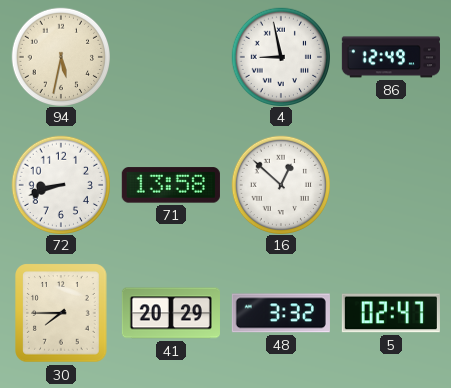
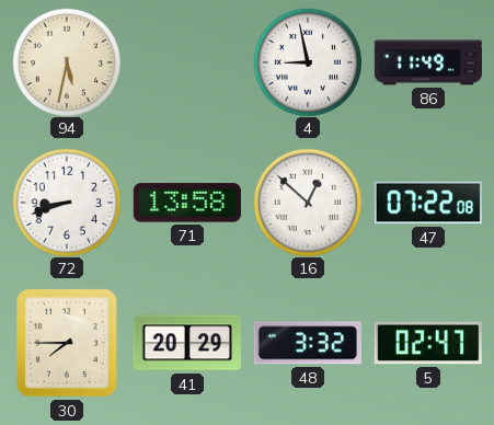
86: 12:49 -> 11:49
47: none -> 07:22
